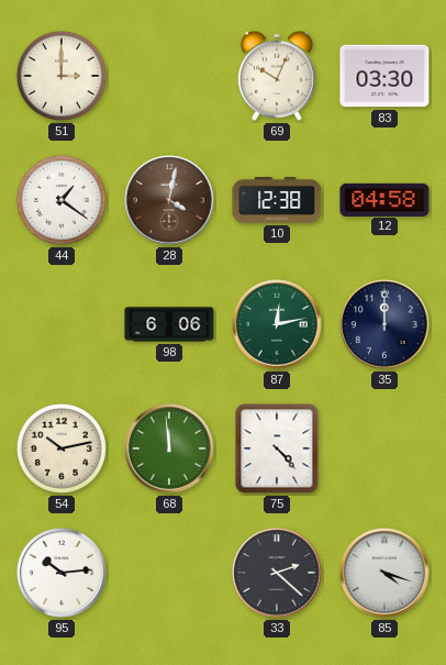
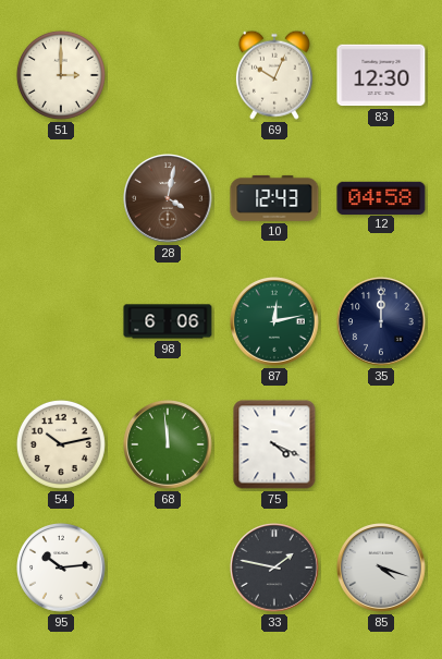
83: 03:30 -> 12:30
44: 1:21 -> none
10: 12:38 -> 12:43
75: 4:23 -> 4:19
33: 2:22 -> 1:47
